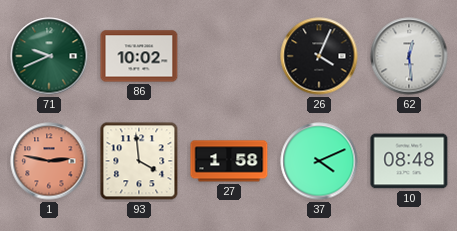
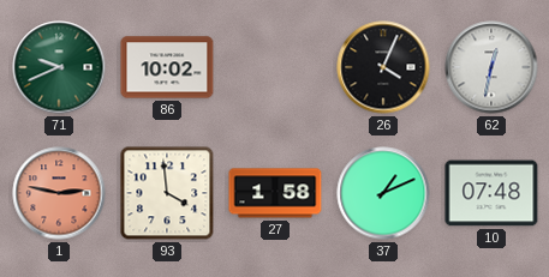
62: 12:29 -> 12:32
37: 4:11 -> 1:11
10: 08:48 -> 07:48
